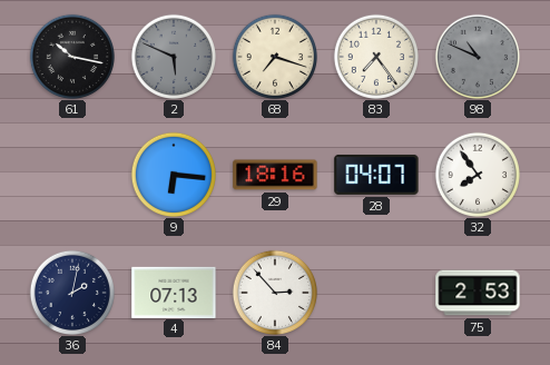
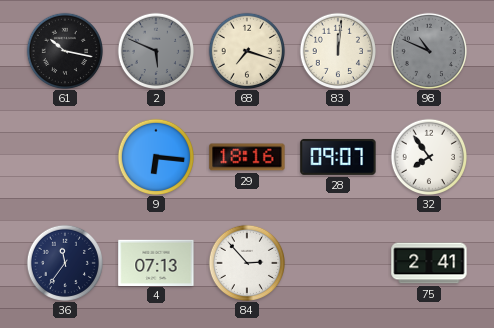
83: 7:24 -> 12:01
28: 04:07 -> 09:07
36: 2:02 -> 11:36
75: 2:53 -> 2:41
